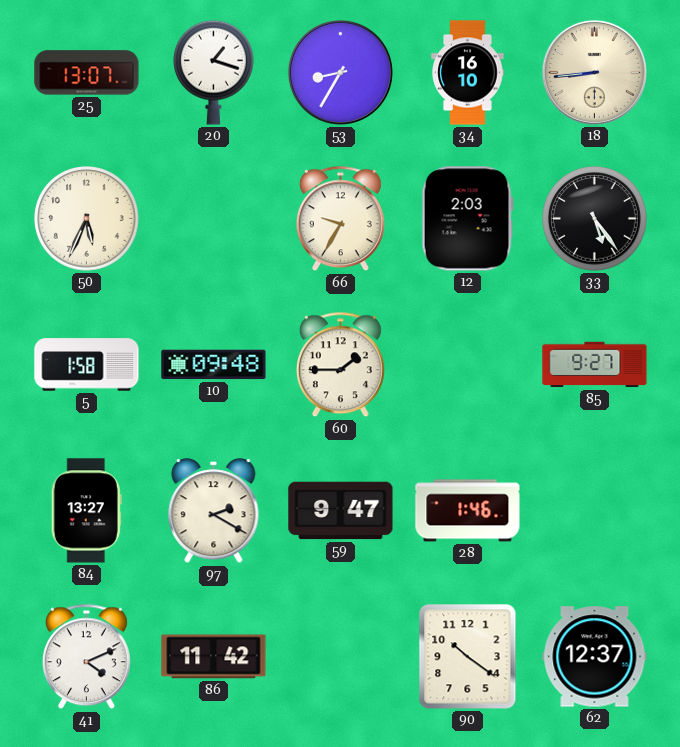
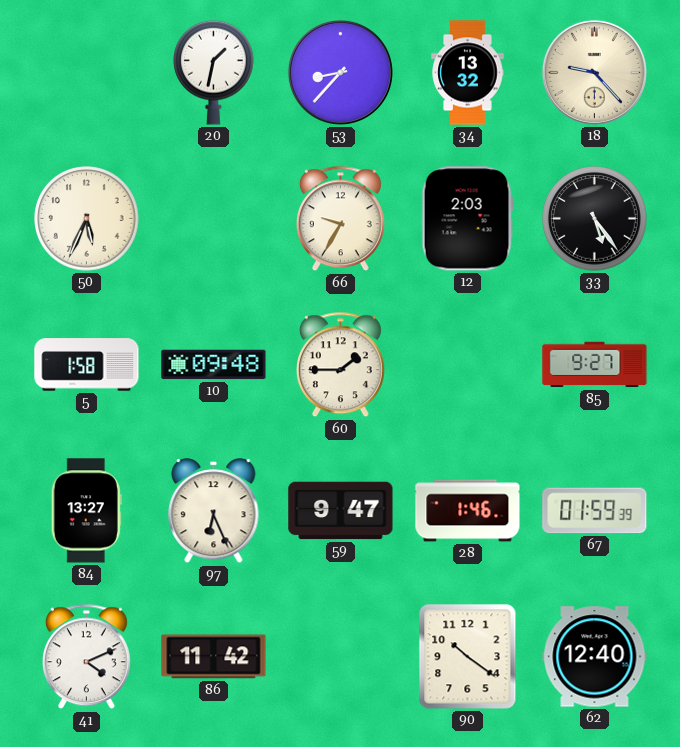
25: 13:07 -> none
20: 1:18 -> 1:32
53: 8:35 -> 8:37
34: 16:10 -> 13:32
18: 8:44 -> 9:23
97: 2:20 -> 6:26
67: none -> 01:59
62: 12:37 -> 12:40
